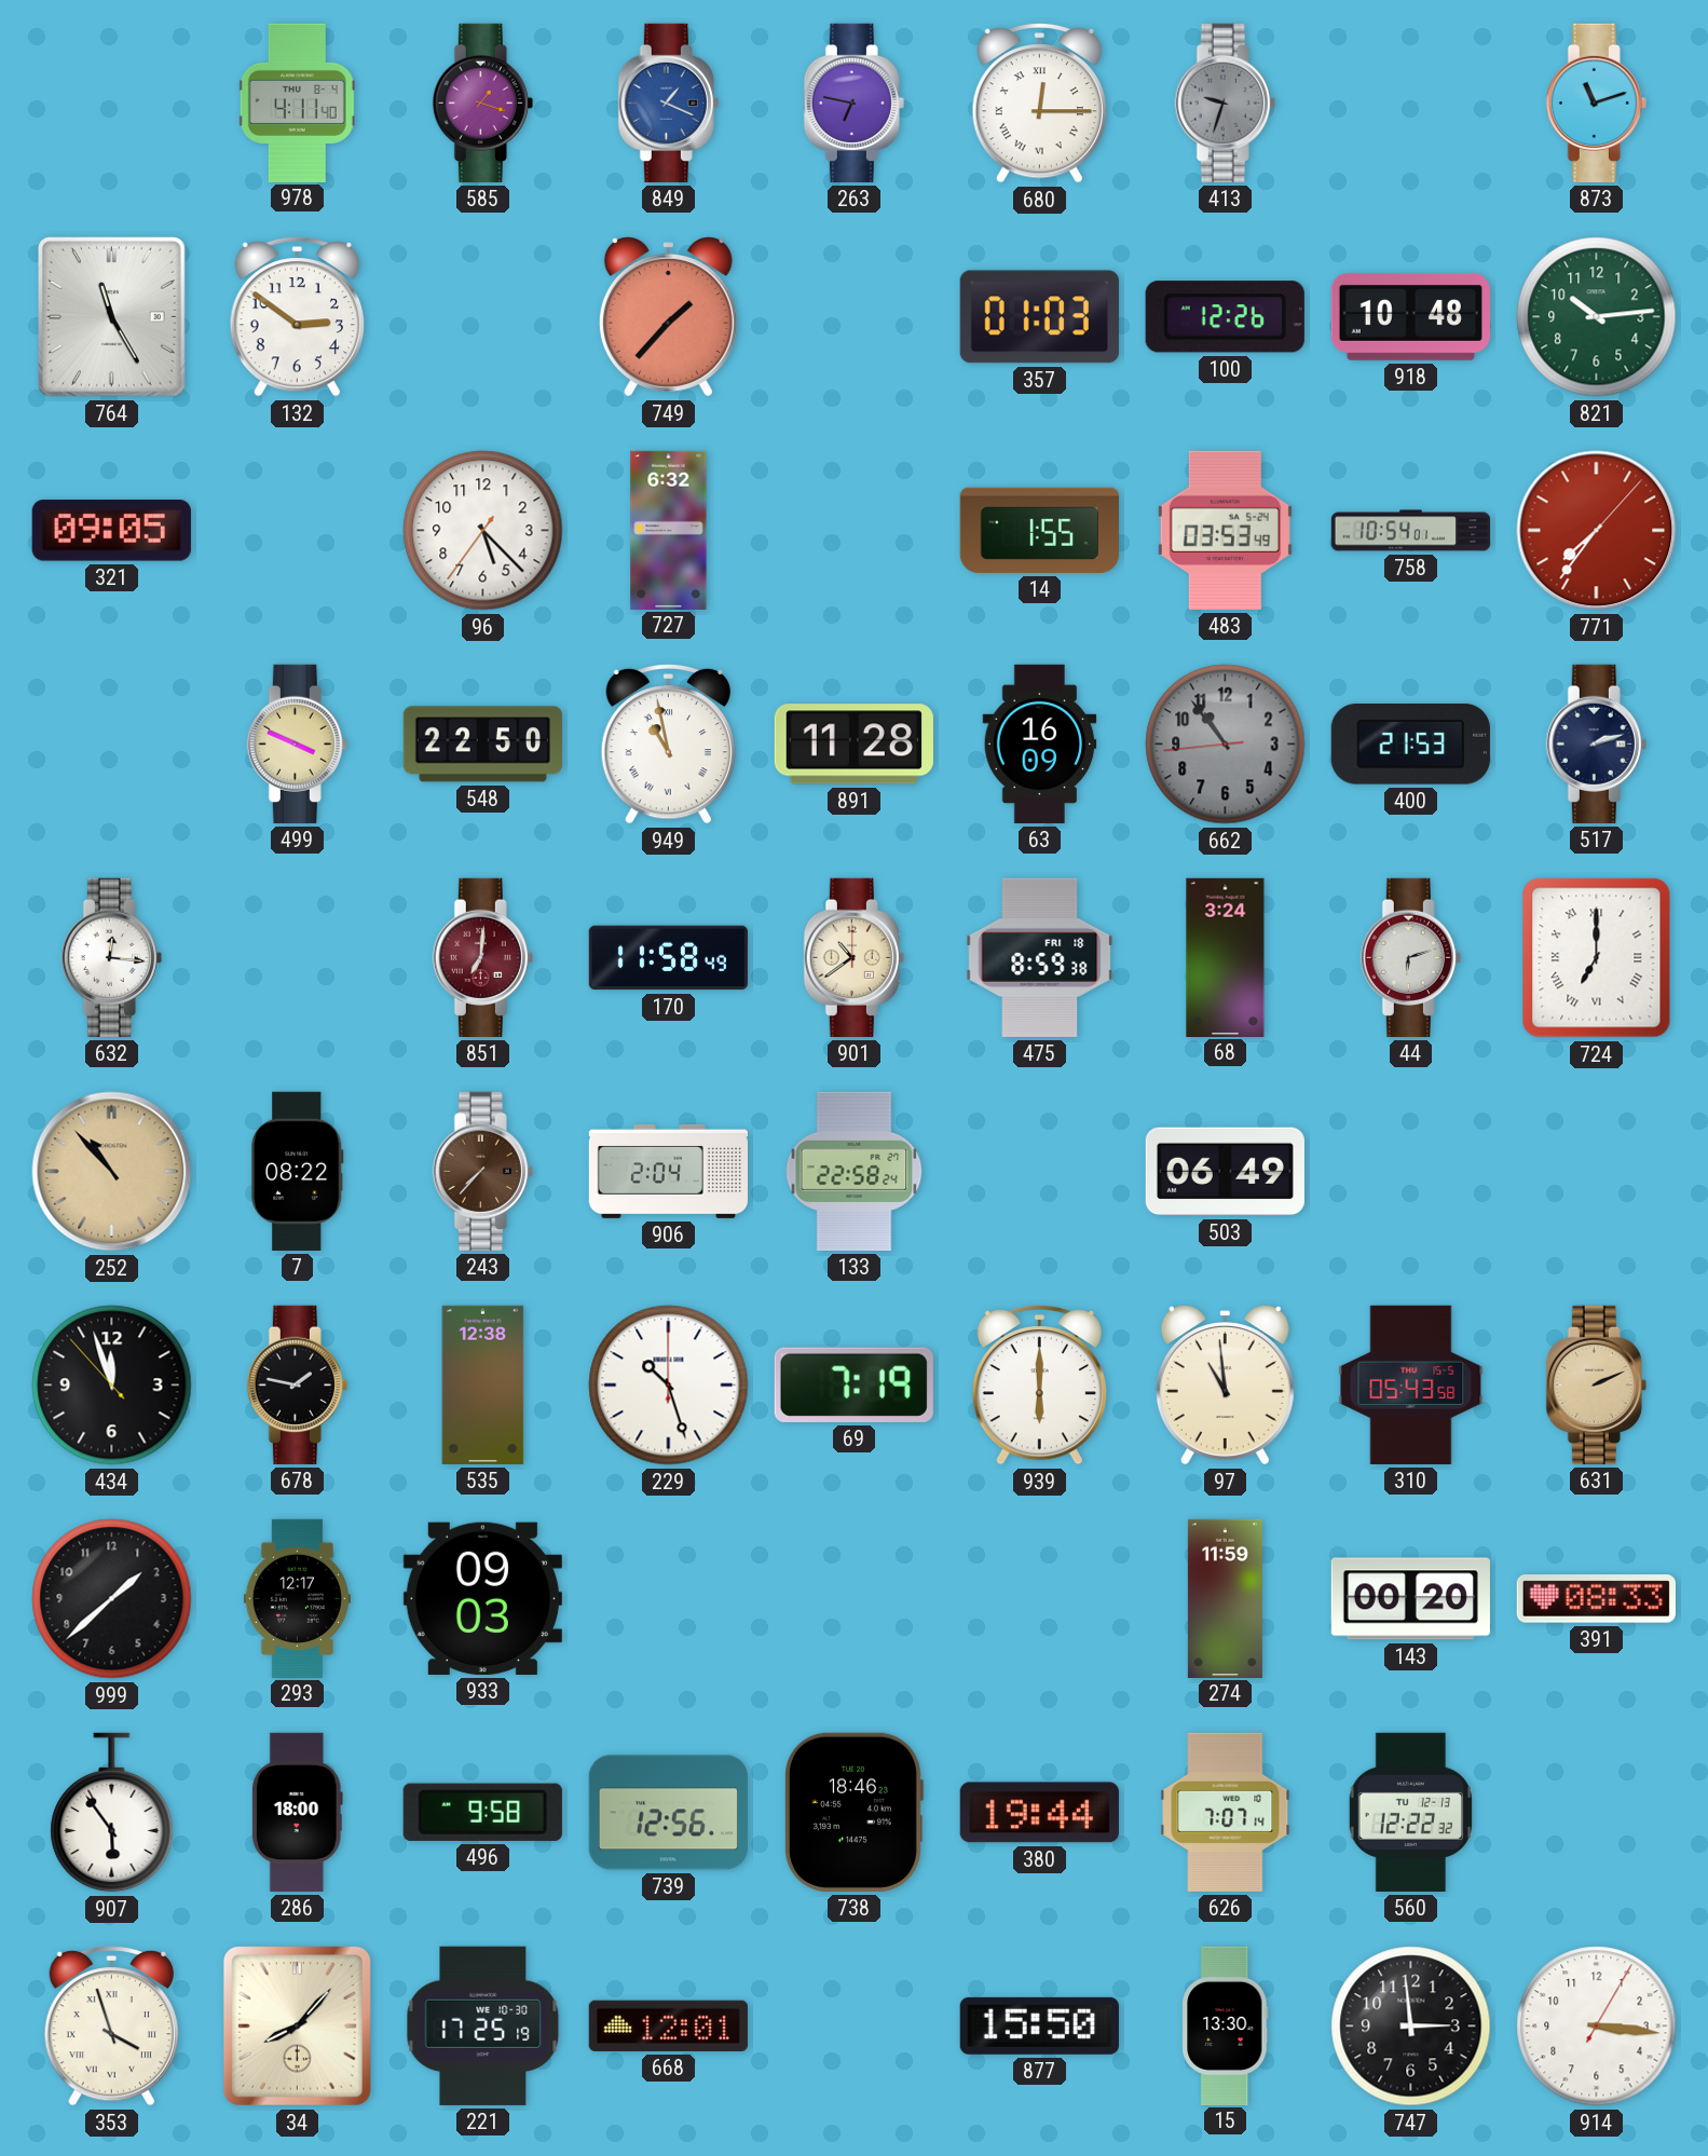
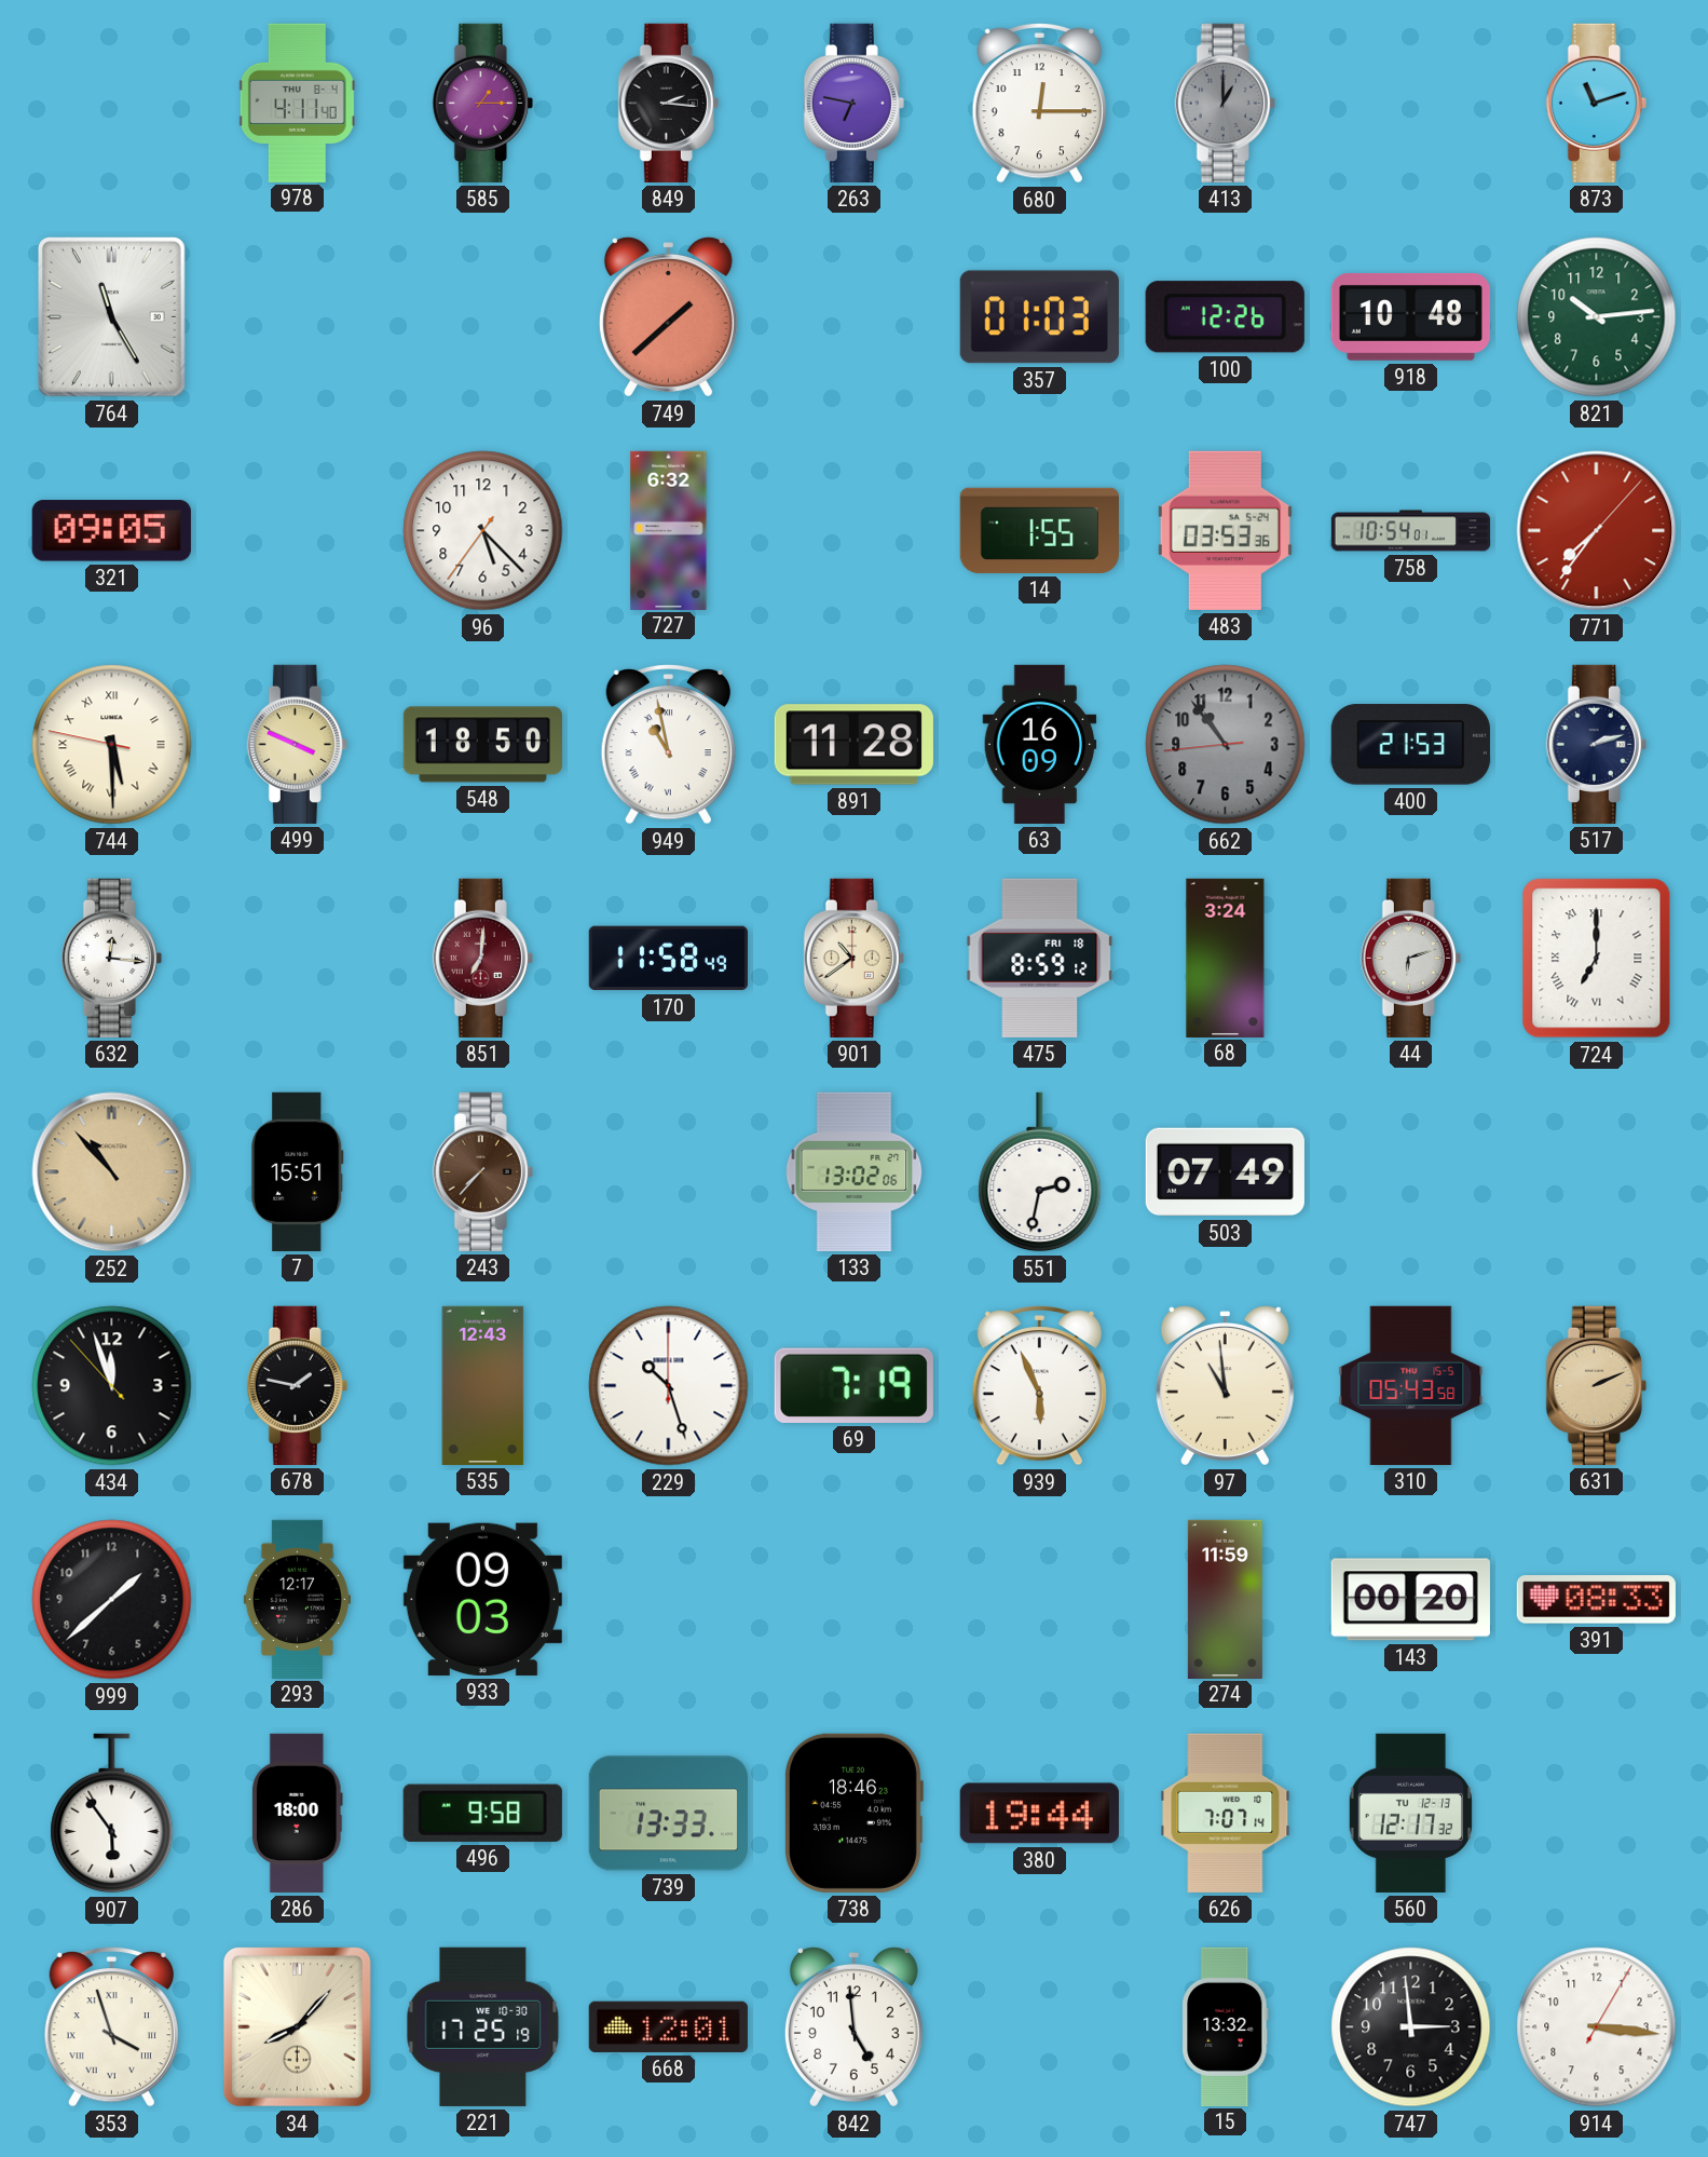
585: 1:18 -> 1:15
849: 1:19 -> 2:16
849 dial: blue -> black
680 numerals: Roman -> Arabic
413: 9:33 -> 1:00
132: 2:51 -> none
749: 1:37 -> 1:38
483: 03:53:49 -> 03:53:36
744: none -> 5:29
548: 22:50 -> 18:50
475: 8:59:38 -> 8:59:12
7: 08:22 -> 15:51
906: 2:04 -> none
133: 22:58 -> 13:02
551: none -> 2:32
503: 06:49 -> 07:49
535: 12:38 -> 12:43
939: 6:00 -> 5:56
739: 12:56 -> 13:33
560: 12:22 -> 12:17
842: none -> 4:59
877: 15:50 -> none
15: 13:30 -> 13:32
